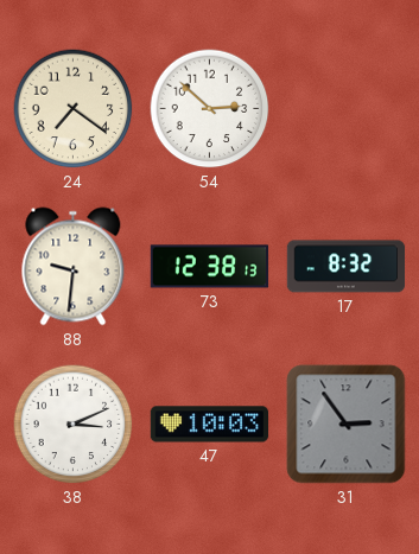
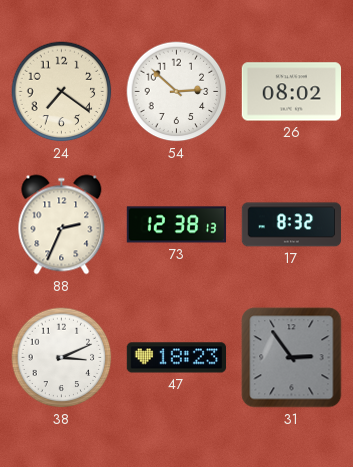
26: none -> 08:02
88: 9:31 -> 2:34
47: 10:03 -> 18:23
